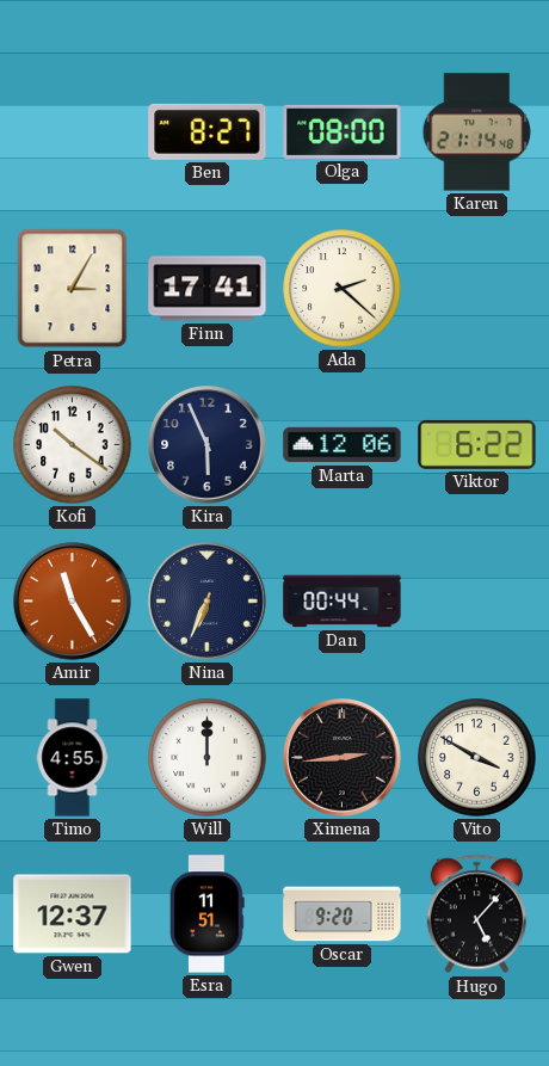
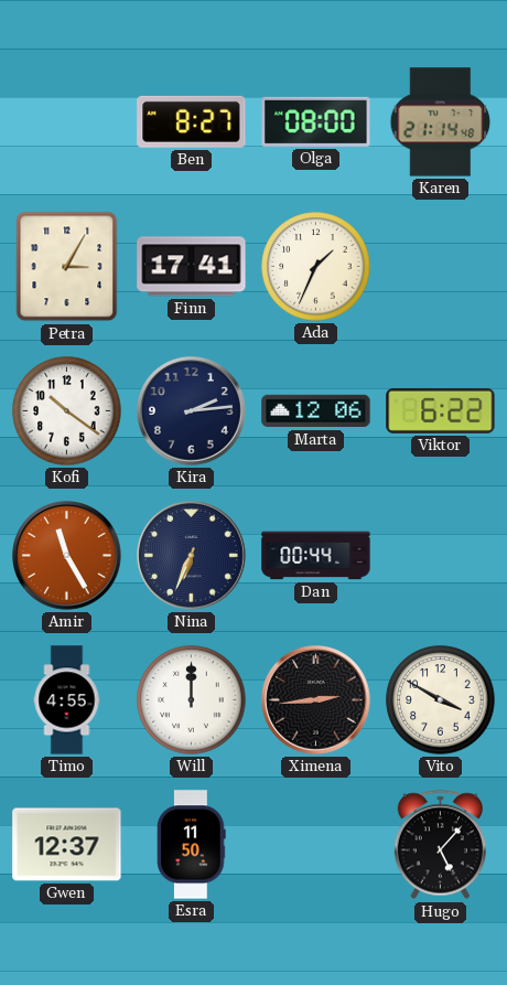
Ada: 2:22 -> 1:34
Kira: 5:56 -> 2:14
Esra: 11:51 -> 11:50
Oscar: 9:20 -> none
